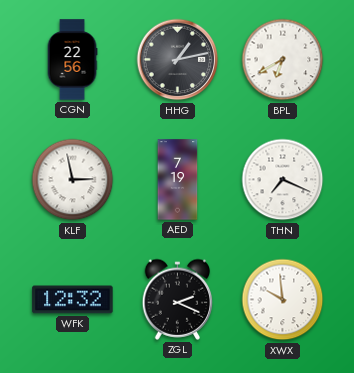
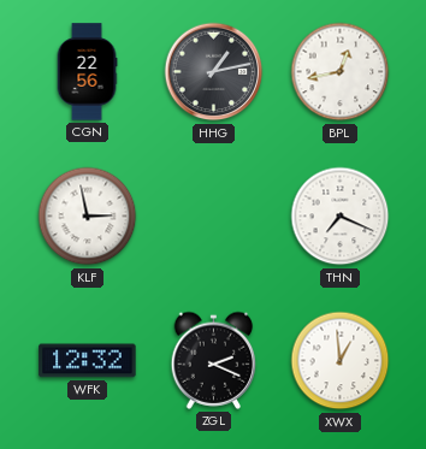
BPL: 6:40 -> 12:43
AED: 7:19 -> none
XWX: 9:59 -> 12:59
